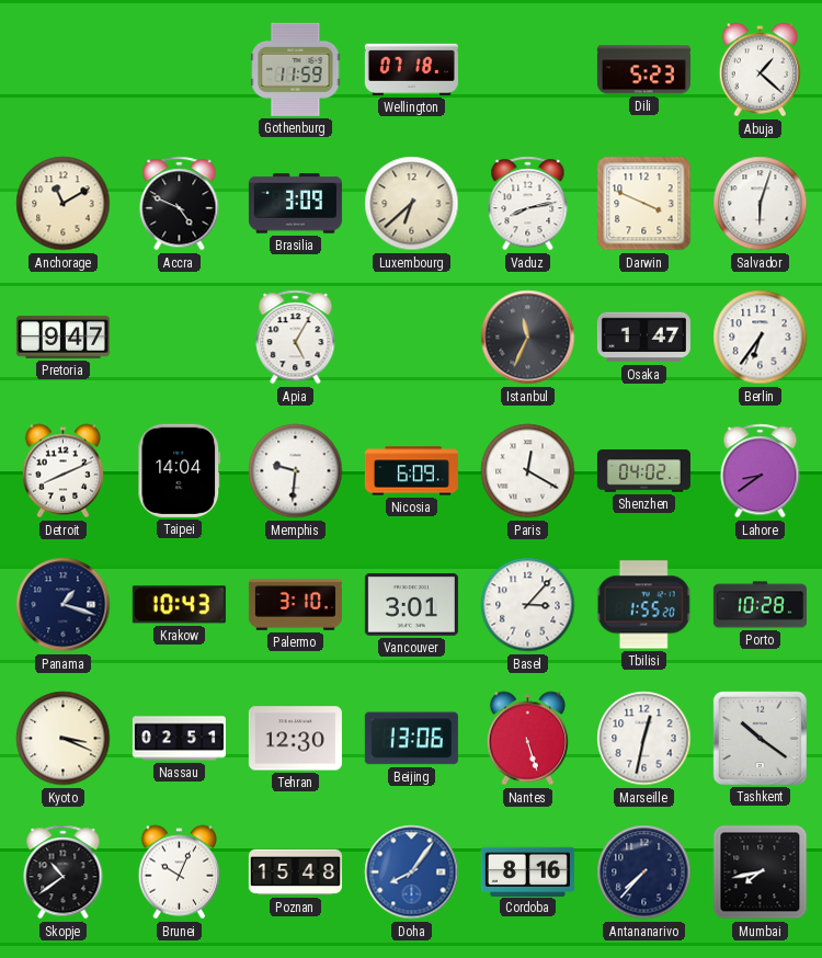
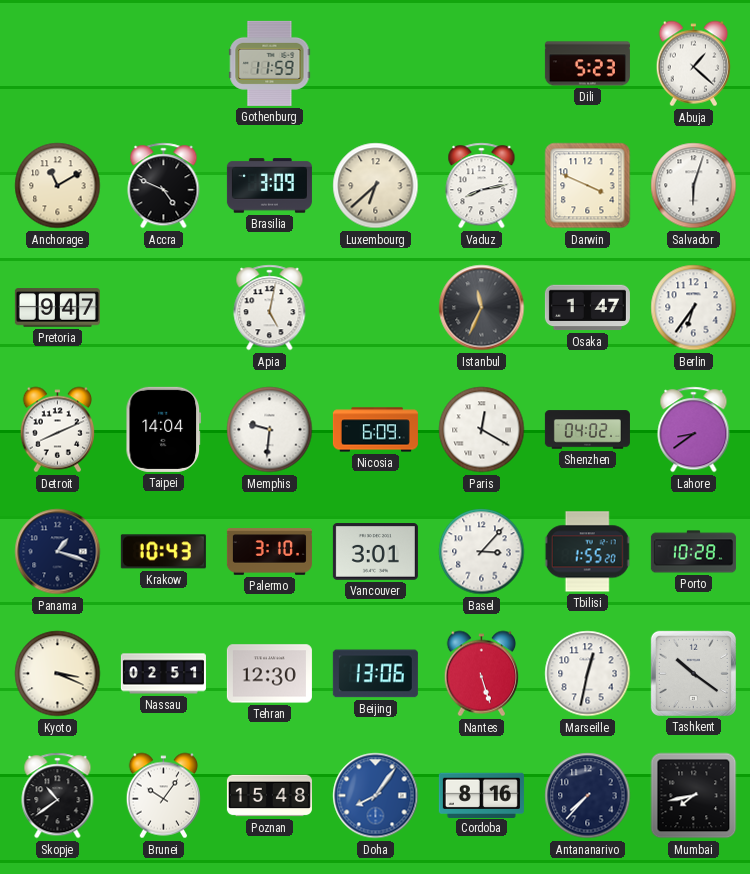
Wellington: 07:18 -> none
Apia: 5:05 -> 5:02
Brunei: 10:04 -> 10:06
